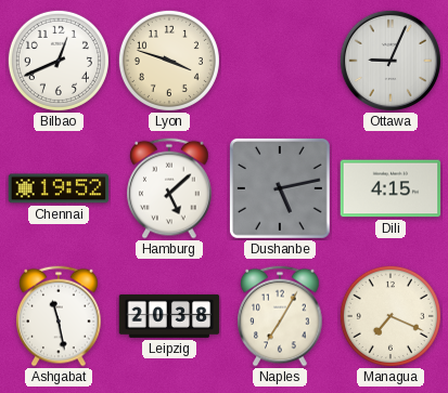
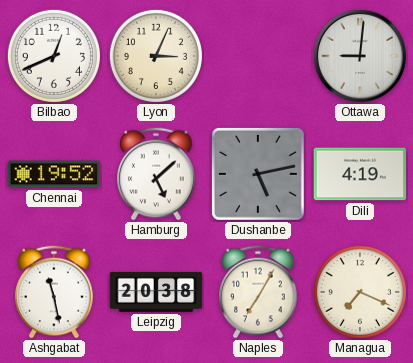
Lyon: 3:48 -> 3:04
Ottawa: 9:04 -> 9:01
Dili: 4:15 -> 4:19
